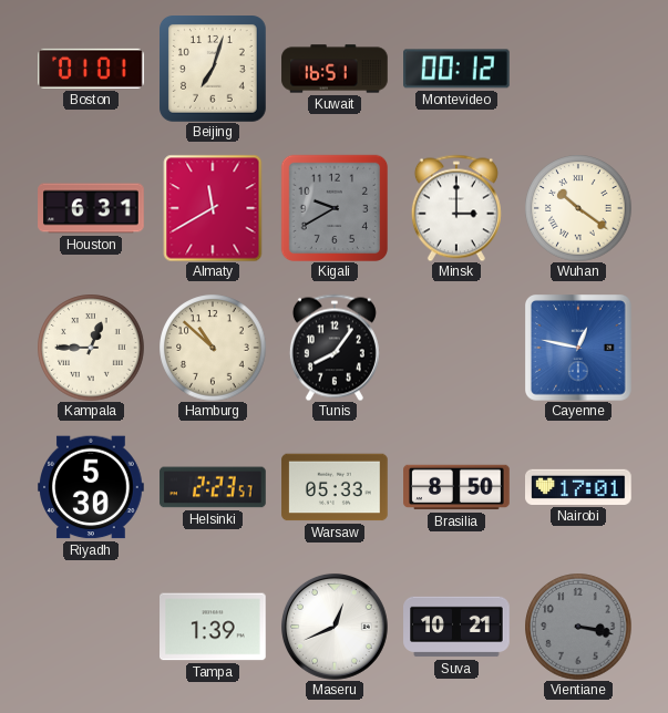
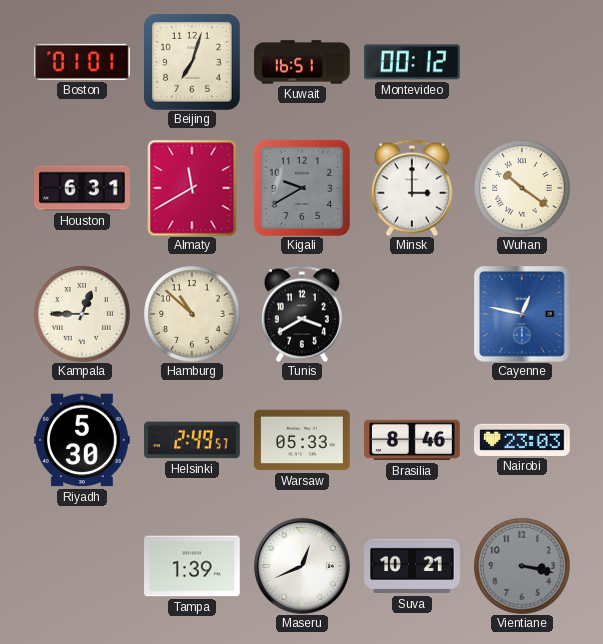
Tunis: 8:06 -> 3:40
Helsinki: 2:23 -> 2:49
Brasilia: 8:50 -> 8:46
Nairobi: 17:01 -> 23:03
